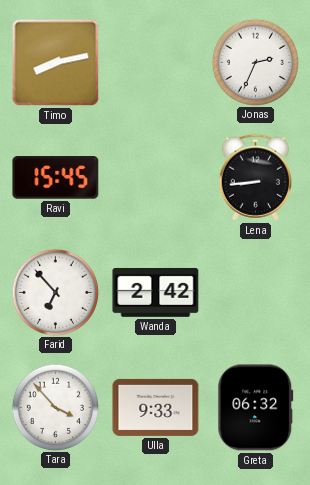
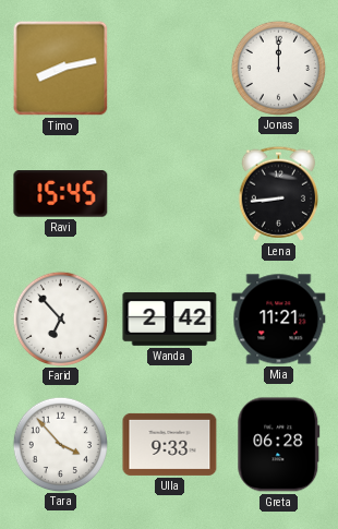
Jonas: 2:34 -> 12:00
Mia: none -> 11:21
Greta: 06:32 -> 06:28
